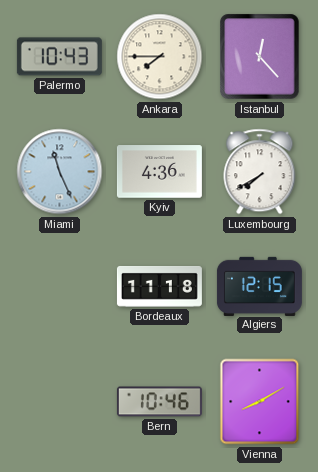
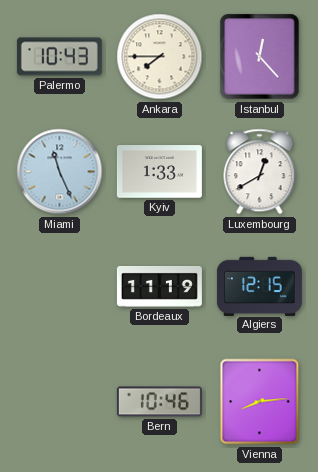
Kyiv: 4:36 -> 1:33
Luxembourg: 7:40 -> 12:40
Bordeaux: 11:18 -> 11:19
Vienna: 8:10 -> 8:14
